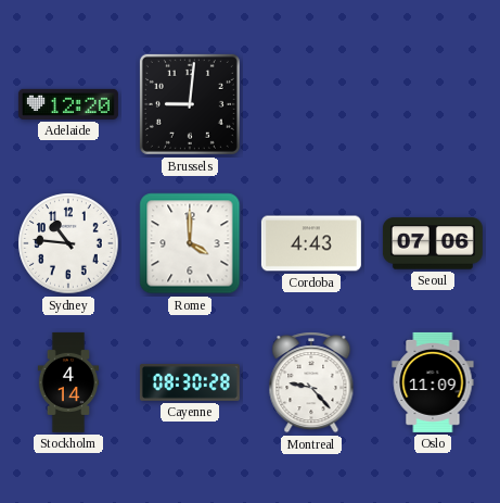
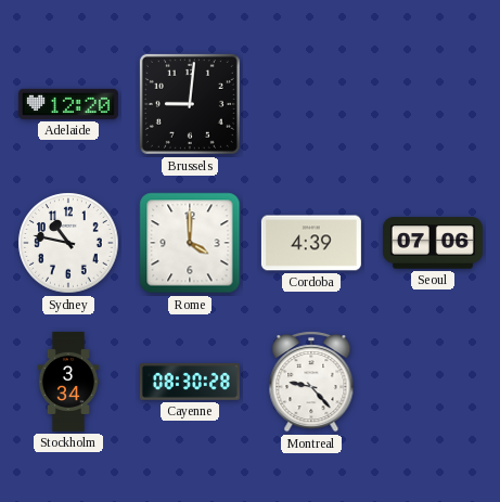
Sydney: 10:46 -> 10:47
Cordoba: 4:43 -> 4:39
Stockholm: 4:14 -> 3:34
Oslo: 11:09 -> none
